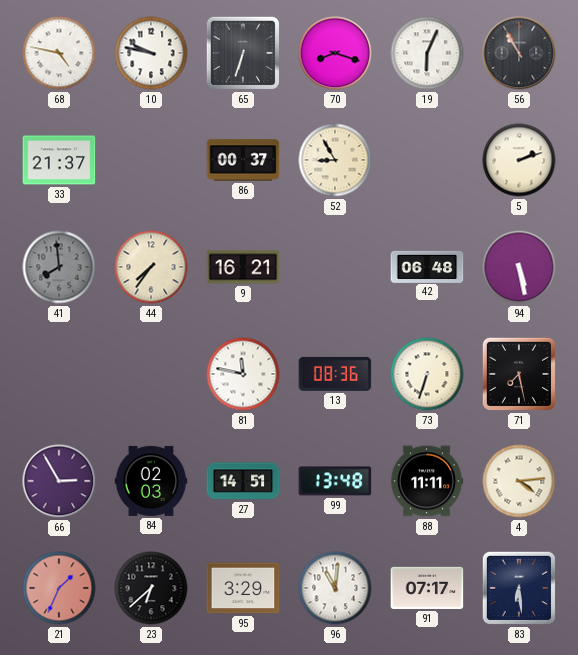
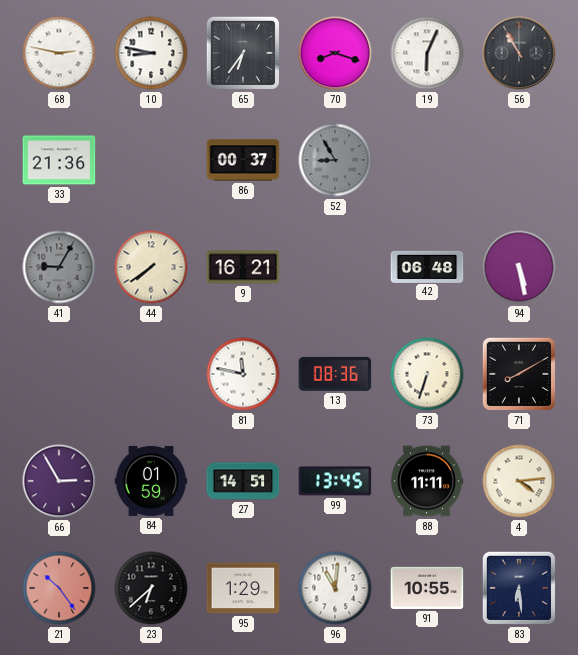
68: 4:47 -> 2:47
10: 9:47 -> 8:47
65: 6:33 -> 6:36
33: 21:37 -> 21:36
52 dial: cream -> grey
5: 2:12 -> none
41: 7:59 -> 9:05
44: 7:36 -> 7:39
71: 7:28 -> 8:10
84: 02:03 -> 01:59
99: 13:48 -> 13:45
21: 1:34 -> 10:24
95: 3:29 -> 1:29
91: 07:17 -> 10:55
